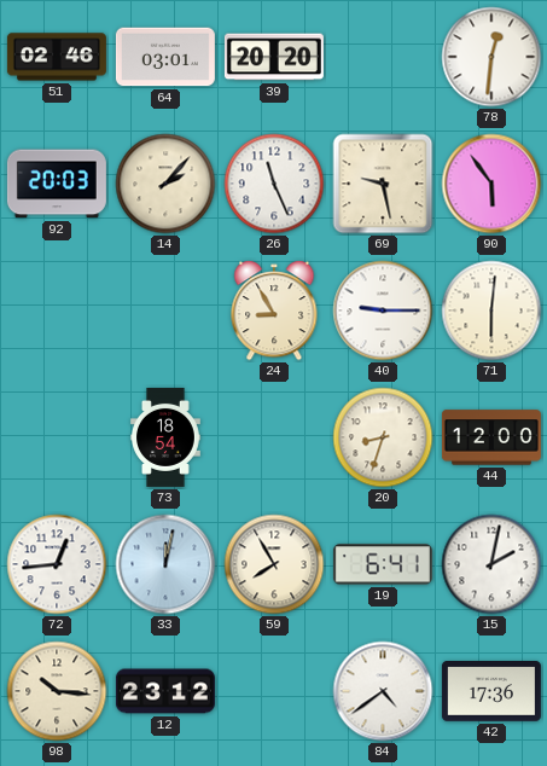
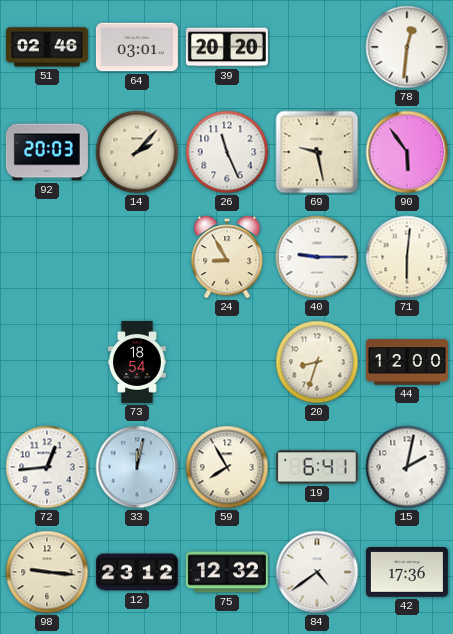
98: 10:16 -> 9:16
75: none -> 12:32
